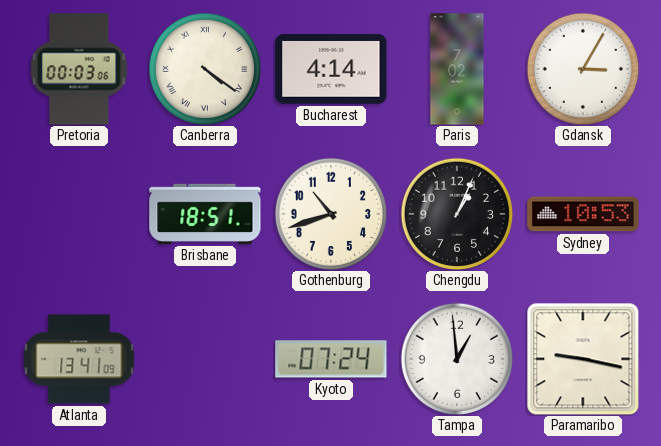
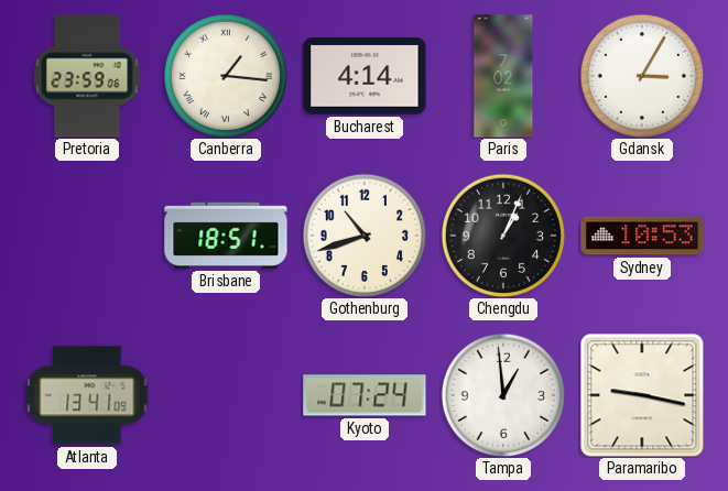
Pretoria: 00:03 -> 23:59
Canberra: 4:21 -> 1:16
